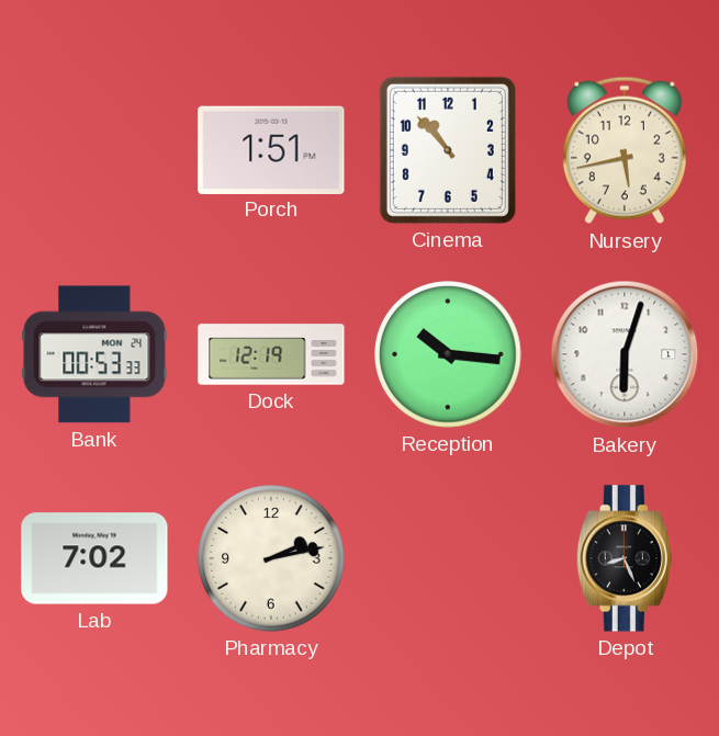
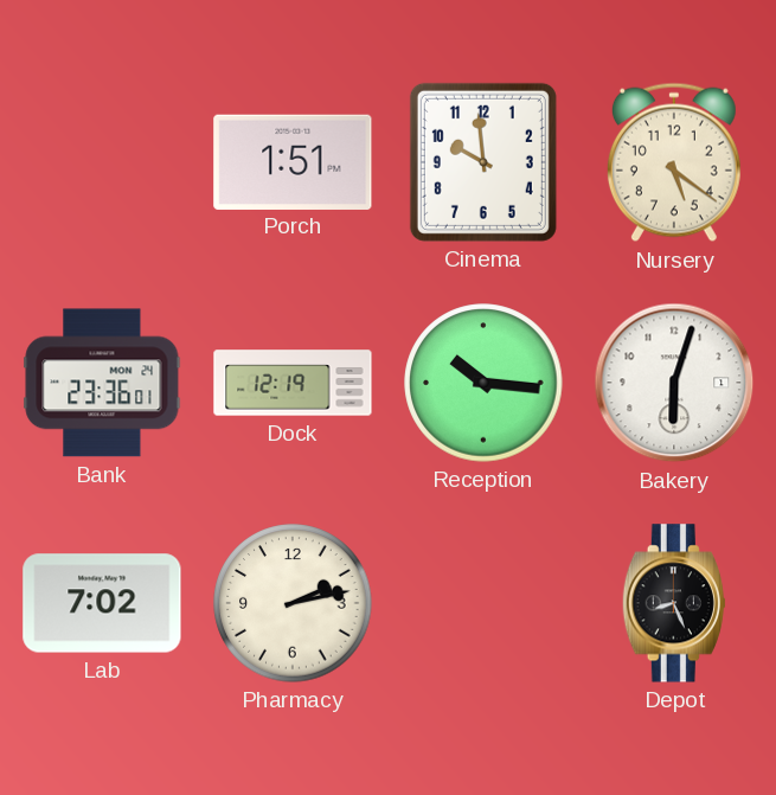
Cinema: 10:53 -> 9:59
Nursery: 5:43 -> 5:21
Bank: 00:53 -> 23:36
